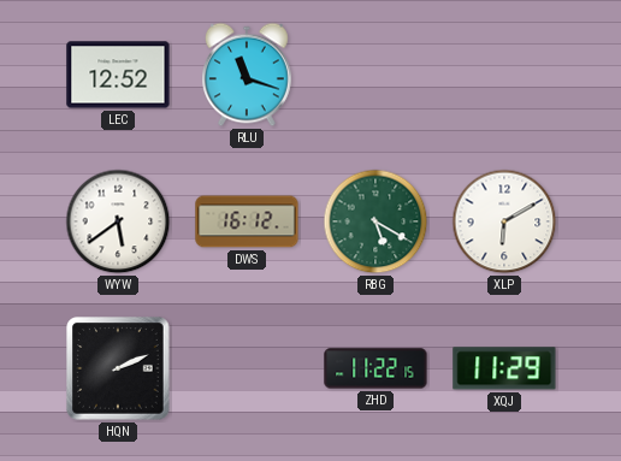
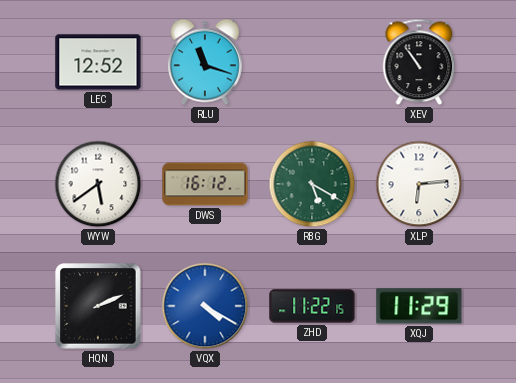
XEV: none -> 10:54
XLP: 6:10 -> 6:14
VQX: none -> 4:20
